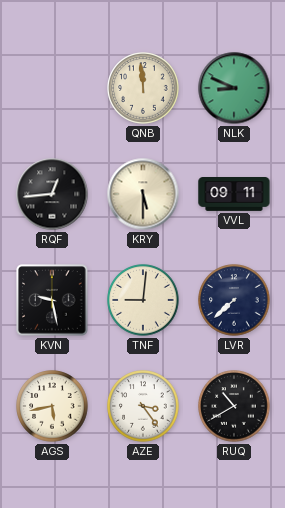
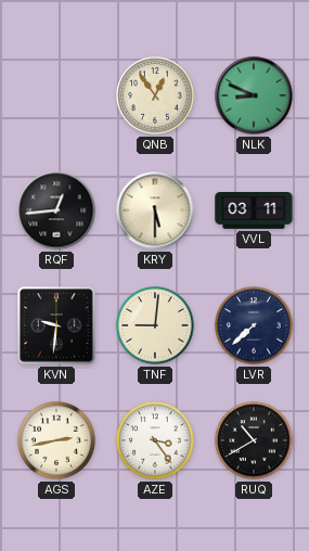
QNB: 11:59 -> 12:54
VVL: 09:11 -> 03:11
KVN: 9:28 -> 9:31
AGS: 5:43 -> 2:43
